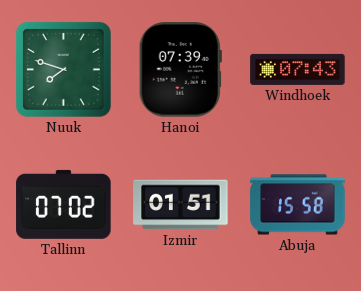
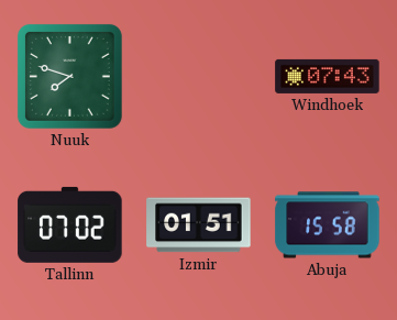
Hanoi: 07:39 -> none
